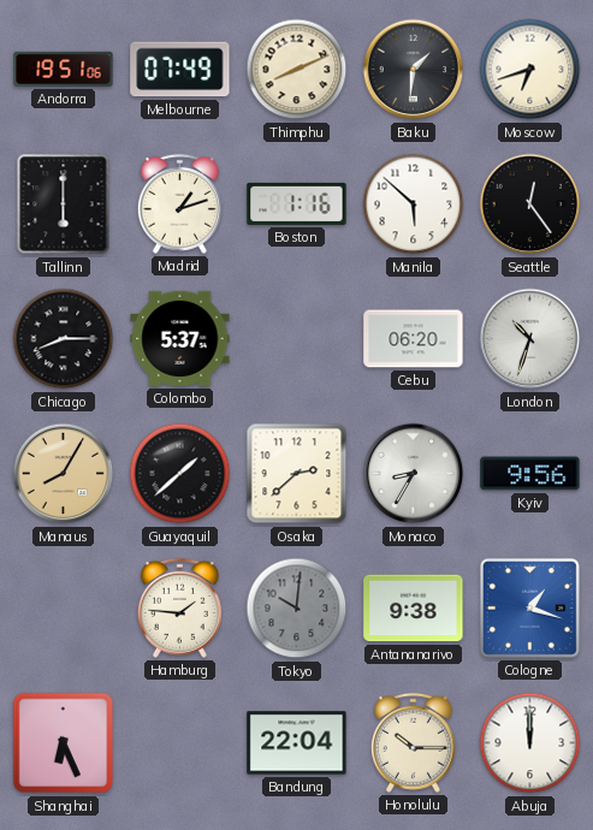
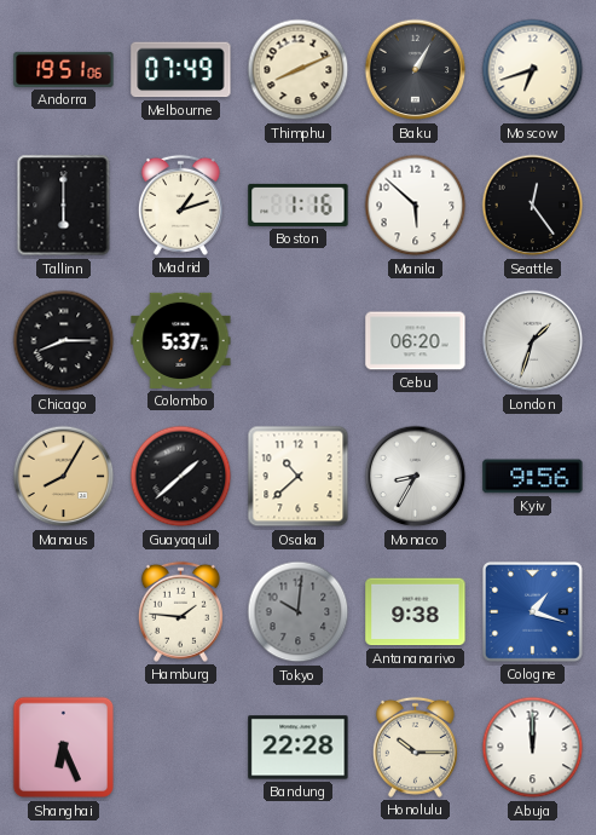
Baku: 1:31 -> 1:05
London: 10:33 -> 1:33
Osaka: 2:38 -> 10:38
Bandung: 22:04 -> 22:28
